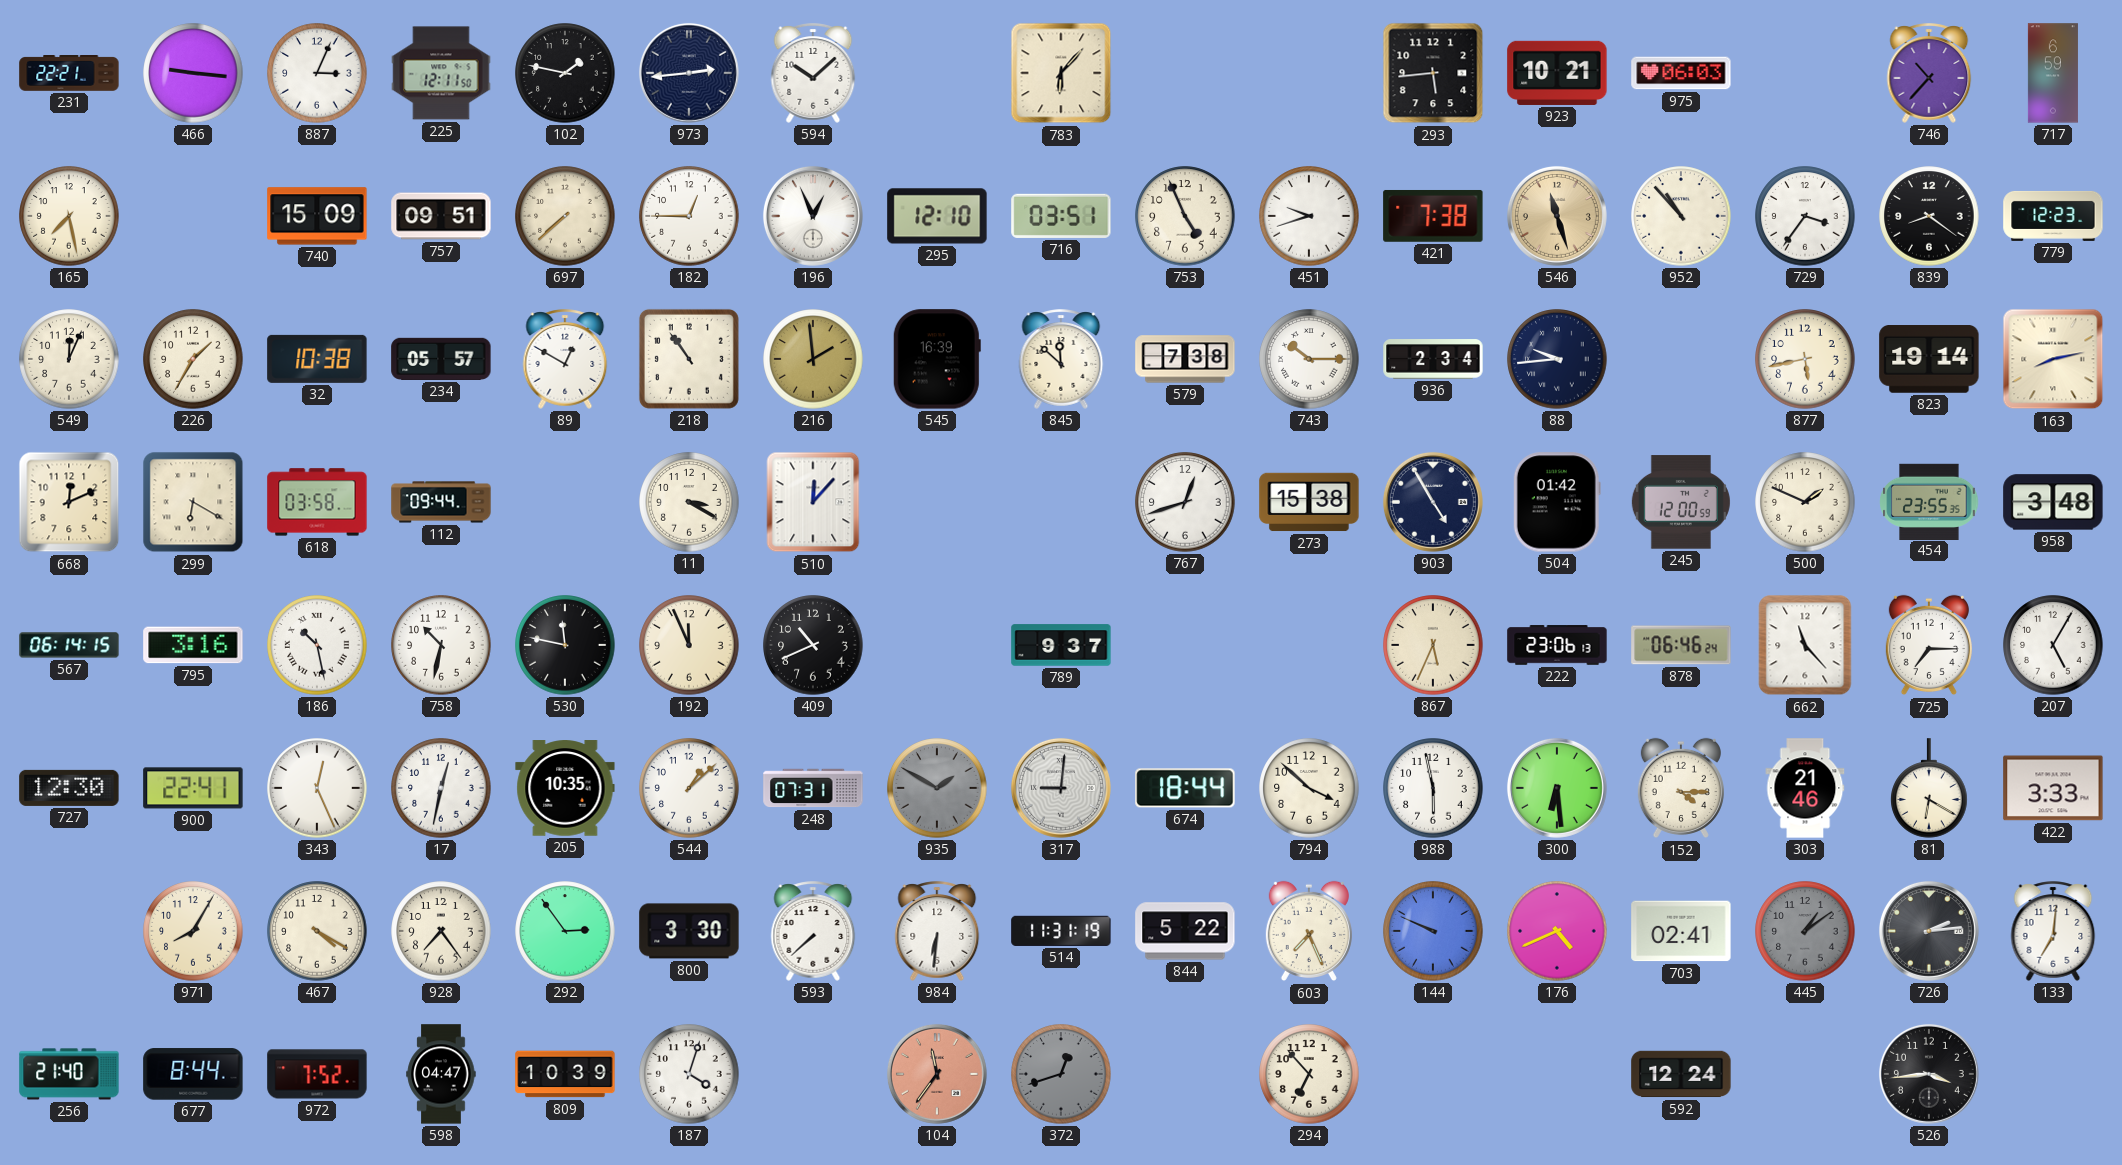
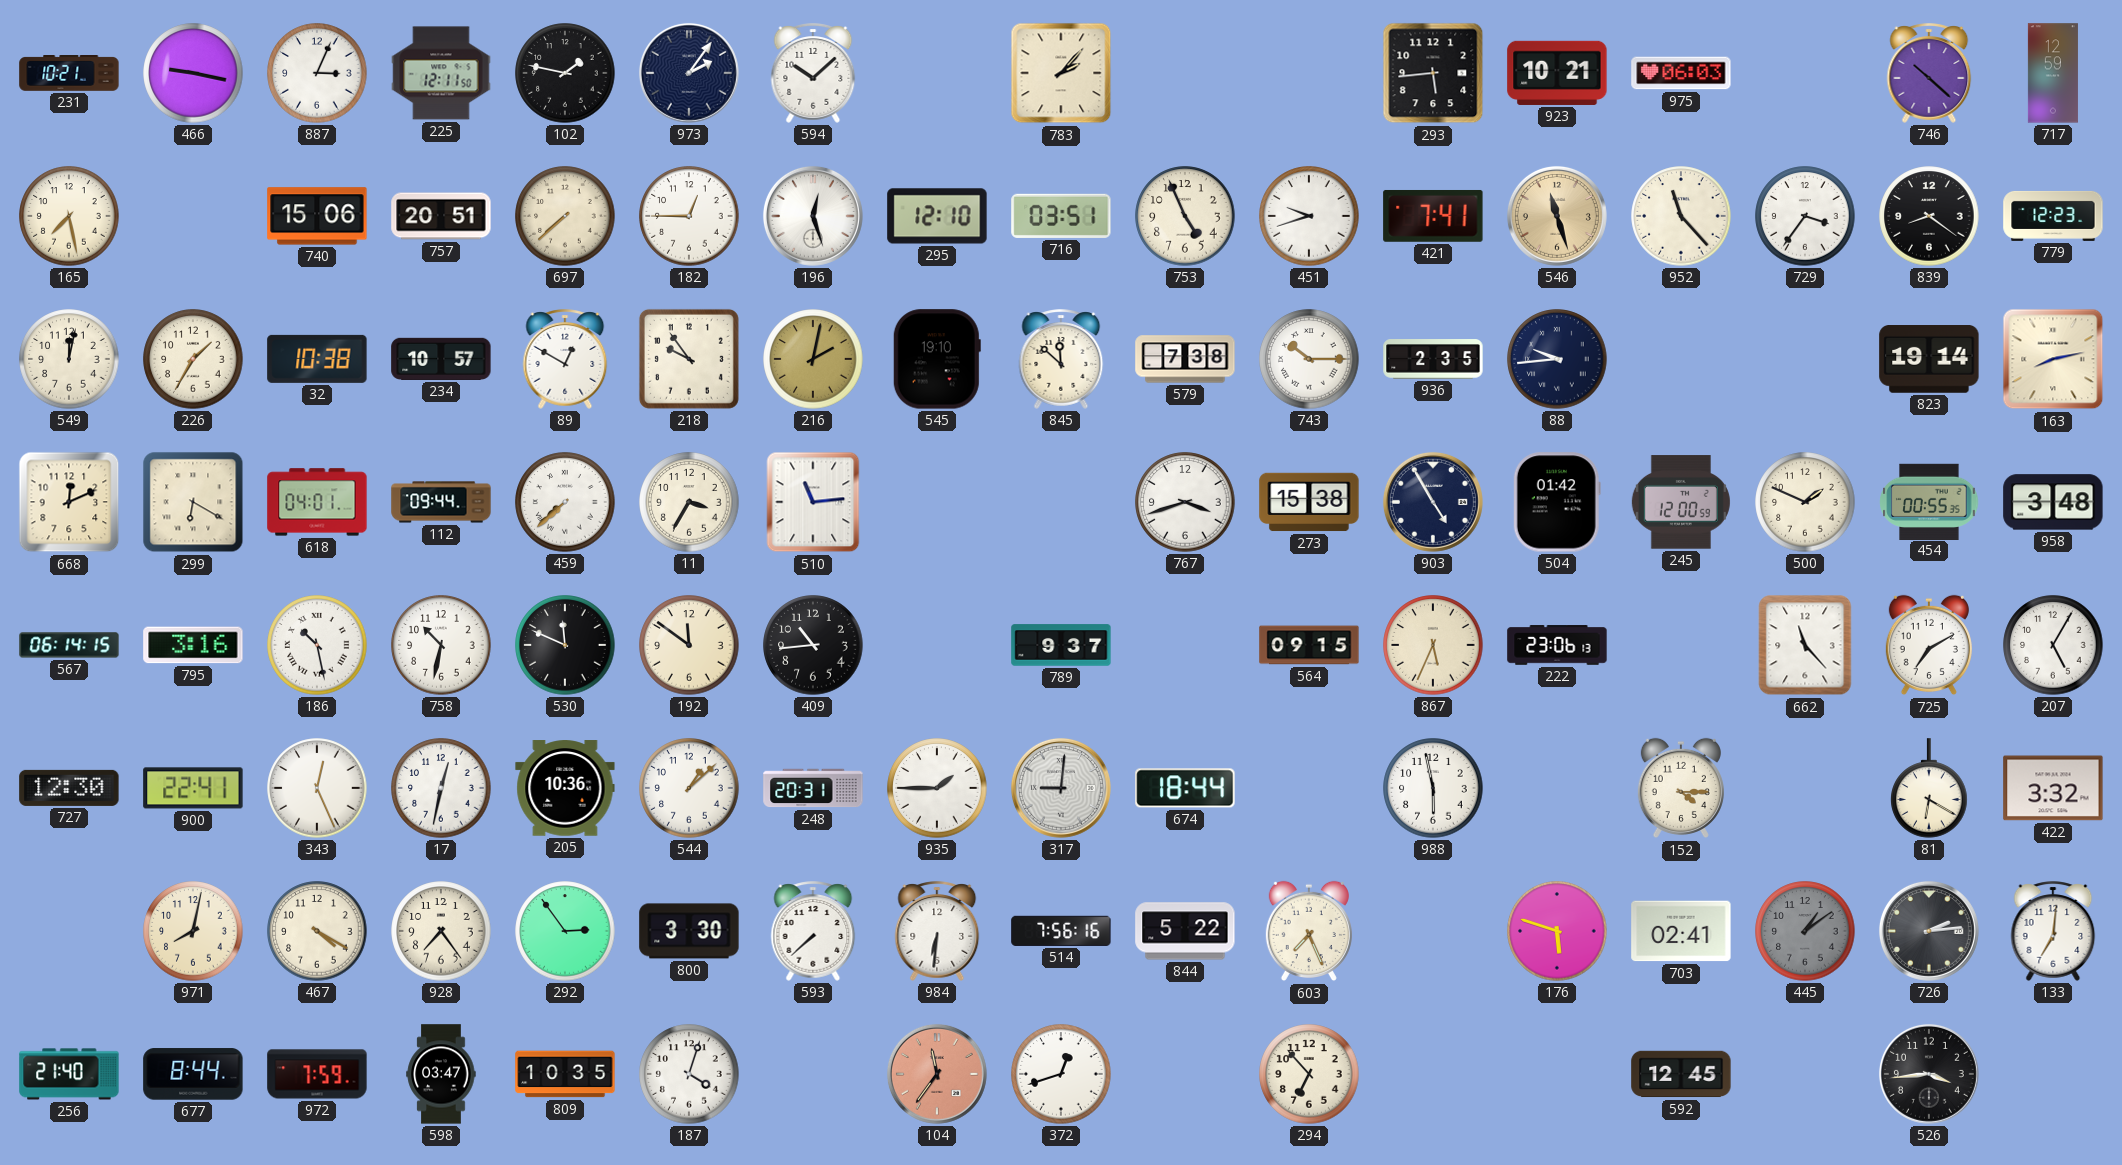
231: 22:21 -> 10:21
466: 9:16 -> 9:17
973: 2:44 -> 2:06
783: 6:07 -> 2:07
746: 10:37 -> 10:22
717: 6:59 -> 12:59
740: 15:09 -> 15:06
757: 09:51 -> 20:51
196: 12:56 -> 12:27
421: 7:38 -> 7:41
952: 10:53 -> 11:23
549: 12:04 -> 12:02
234: 05:57 -> 10:57
218: 10:54 -> 9:54
216: 1:59 -> 2:02
545: 16:39 -> 19:10
936: 2:34 -> 2:35
877: 5:43 -> none
618: 03:58 -> 04:01
459: none -> 7:38
11: 3:20 -> 3:35
510: 12:07 -> 11:14
767: 12:42 -> 3:42
454: 23:55 -> 00:55
530: 11:47 -> 11:49
192: 11:56 -> 11:51
409: 10:41 -> 10:44
564: none -> 09:15
878: 06:46 -> none
725: 7:15 -> 7:10
205: 10:35 -> 10:36
248: 07:31 -> 20:31
935: 1:50 -> 1:45
935 dial: grey -> white
794: 3:52 -> none
300: 6:29 -> none
303: 21:46 -> none
422: 3:33 -> 3:32
971: 8:05 -> 8:02
514: 11:31 -> 7:56
144: 9:49 -> none
176: 4:41 -> 5:48
972: 7:52 -> 7:59
598: 04:47 -> 03:47
809: 10:39 -> 10:35
372 dial: grey -> white
592: 12:24 -> 12:45
